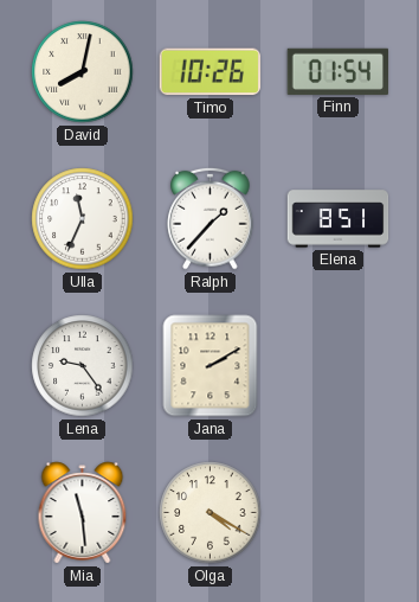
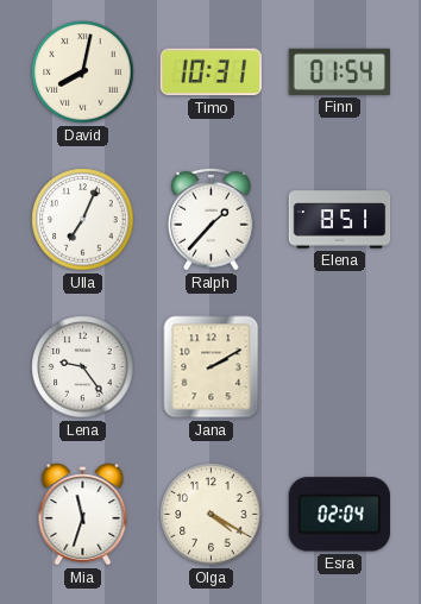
Timo: 10:26 -> 10:31
Ulla: 11:34 -> 7:04
Mia: 11:29 -> 11:33
Esra: none -> 02:04
